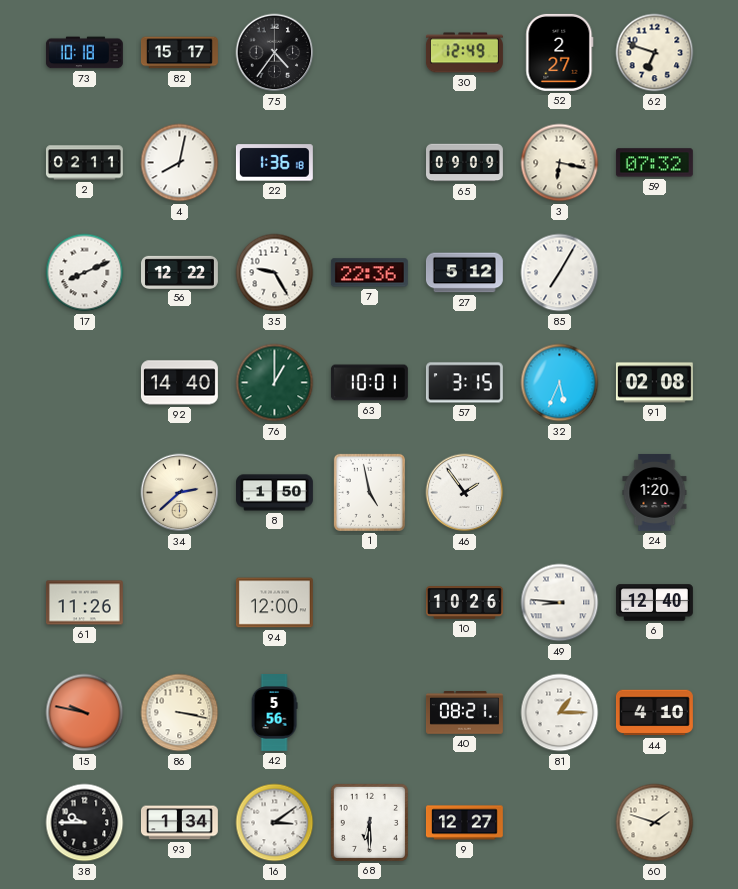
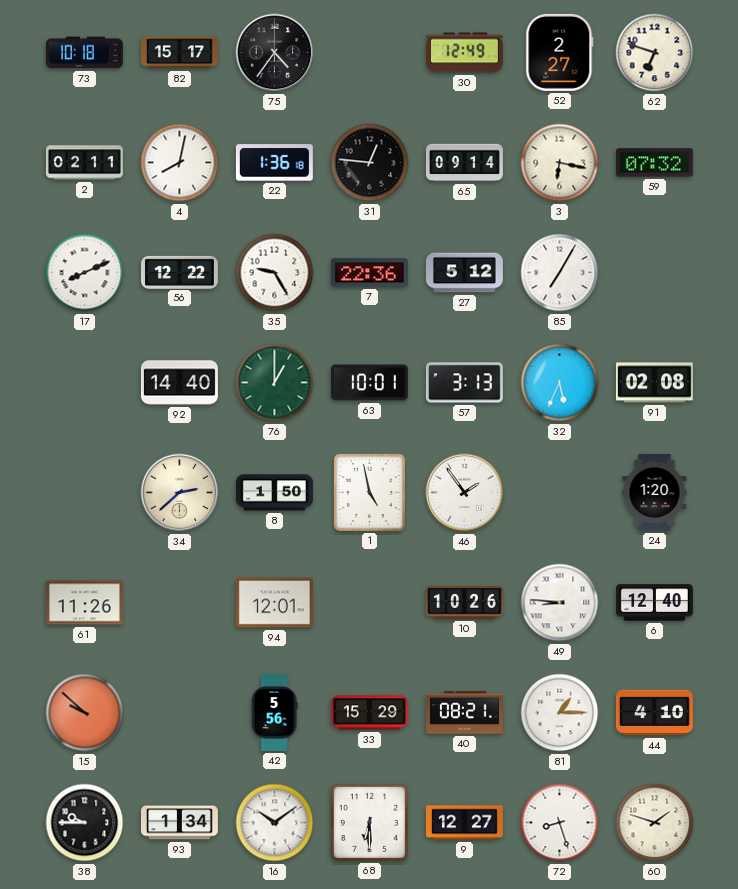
31: none -> 12:46
65: 09:09 -> 09:14
57: 3:15 -> 3:13
94: 12:00 -> 12:01
15: 9:47 -> 9:52
86: 3:17 -> none
33: none -> 15:29
16: 3:09 -> 10:09
72: none -> 8:27
